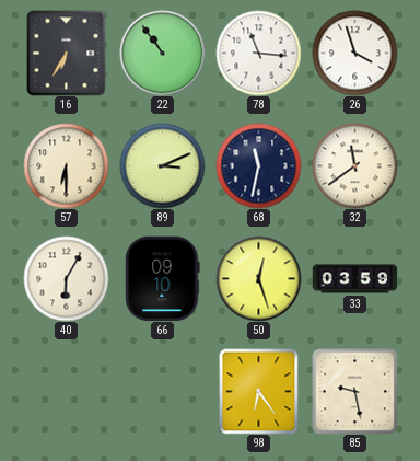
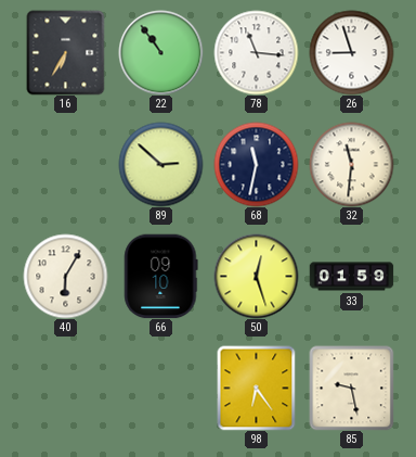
26: 3:57 -> 8:57
57: 6:30 -> none
89: 3:11 -> 2:52
32: 11:39 -> 11:31
33: 03:59 -> 01:59
